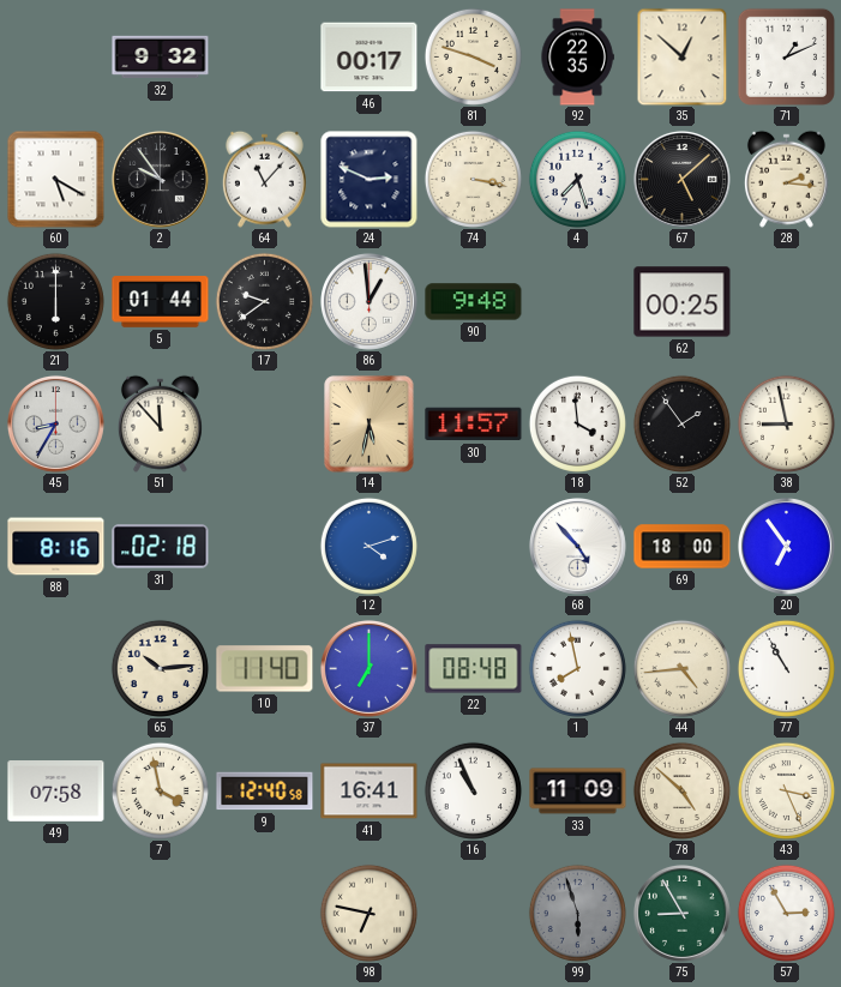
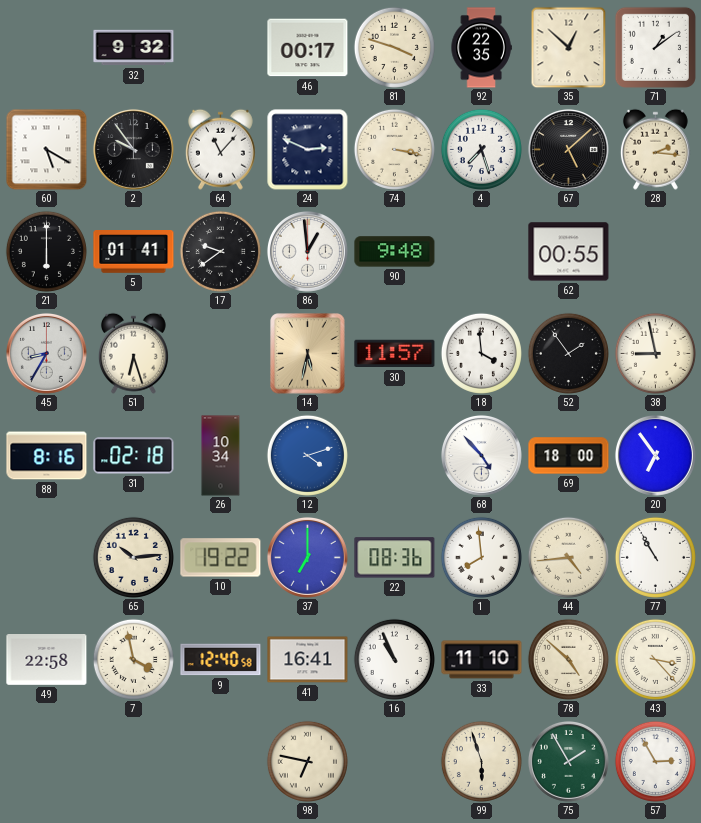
71: 1:11 -> 1:09
5: 01:44 -> 01:41
62: 00:25 -> 00:55
51: 11:53 -> 6:27
26: none -> 10:34
10: 11:40 -> 19:22
22: 08:48 -> 08:36
1: 7:58 -> 7:59
49: 07:58 -> 22:58
33: 11:09 -> 11:10
43: 3:26 -> 3:23
99 dial: grey -> cream
75: 8:55 -> 1:55
